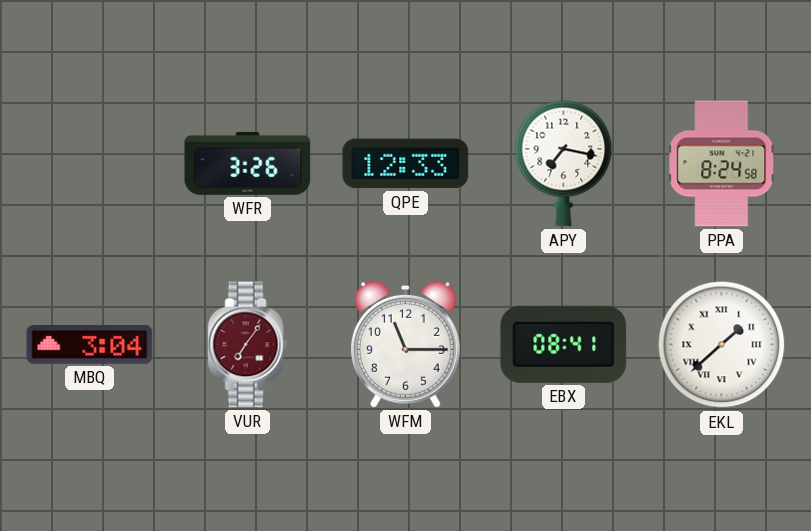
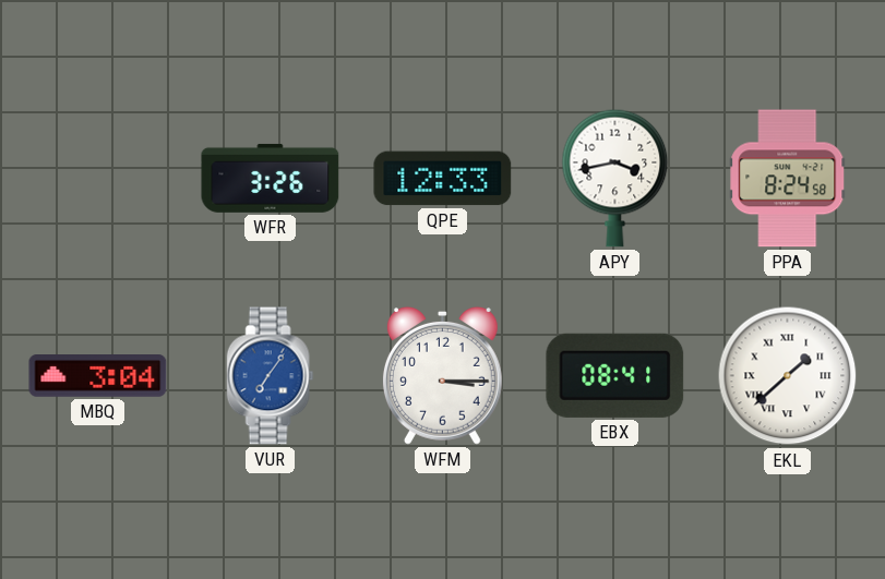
APY: 7:17 -> 3:43
VUR dial: burgundy -> blue
WFM: 11:15 -> 3:15
